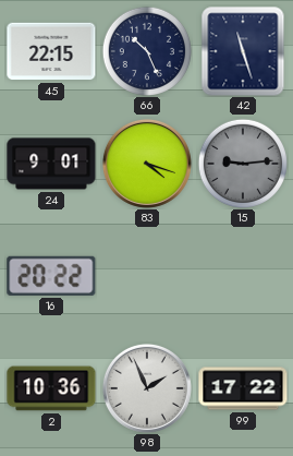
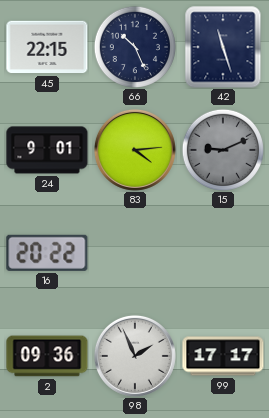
83: 4:18 -> 4:14
15: 9:14 -> 9:11
2: 10:36 -> 09:36
99: 17:22 -> 17:17
